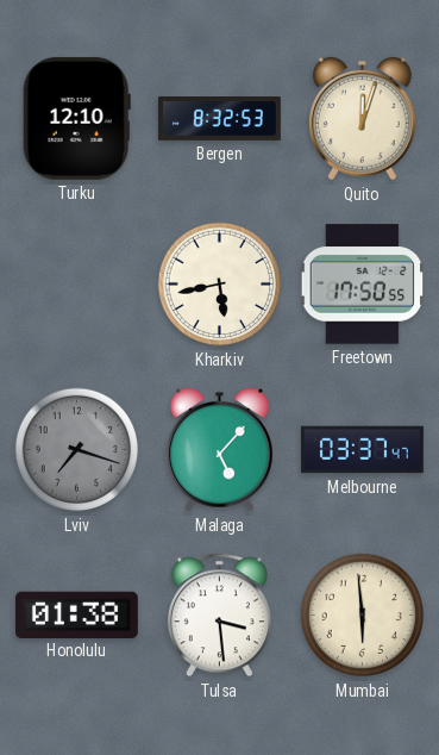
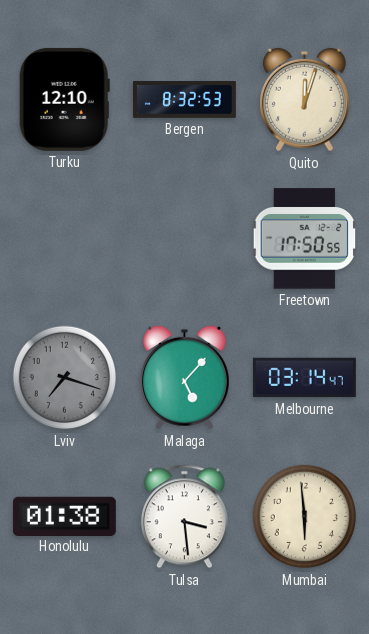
Kharkiv: 5:43 -> none
Melbourne: 03:37 -> 03:14
